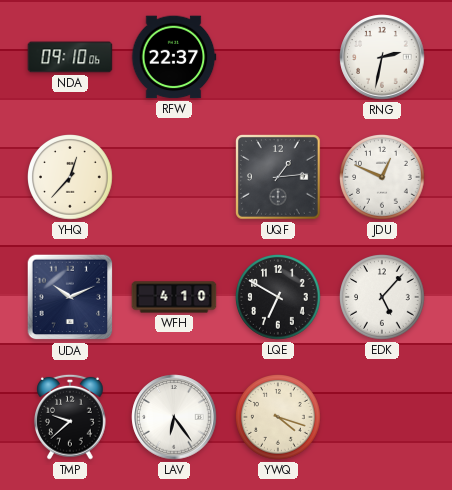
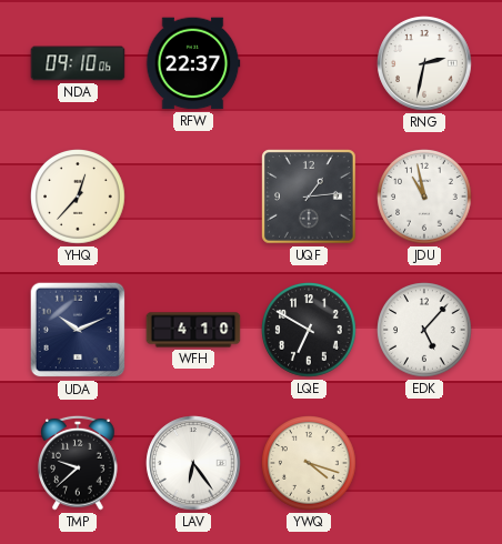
JDU: 12:49 -> 10:58
